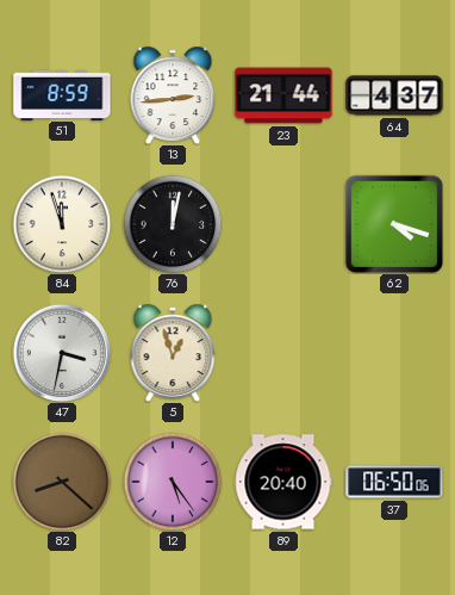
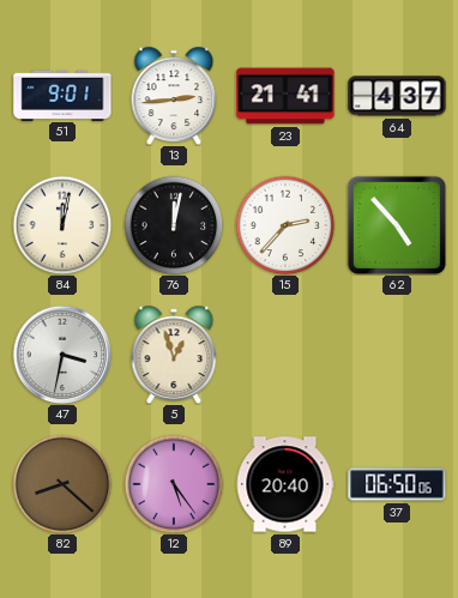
51: 8:59 -> 9:01
23: 21:44 -> 21:41
84: 11:57 -> 12:02
15: none -> 2:37
62: 4:18 -> 4:53
